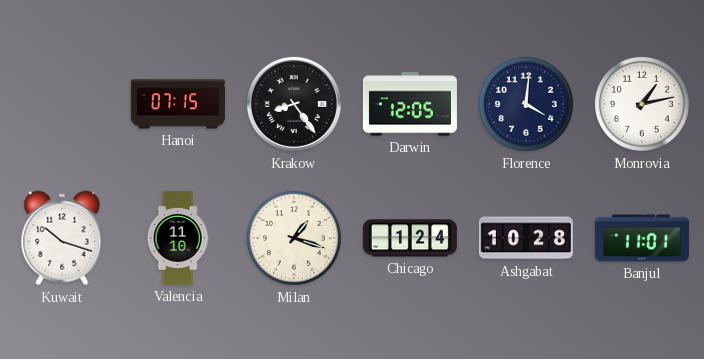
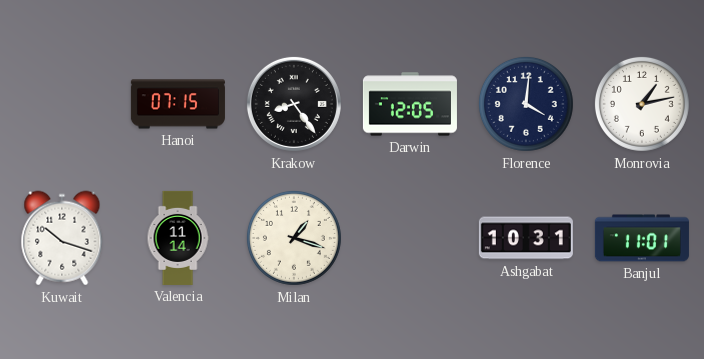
Valencia: 11:10 -> 11:14
Chicago: 1:24 -> none
Ashgabat: 10:28 -> 10:31
